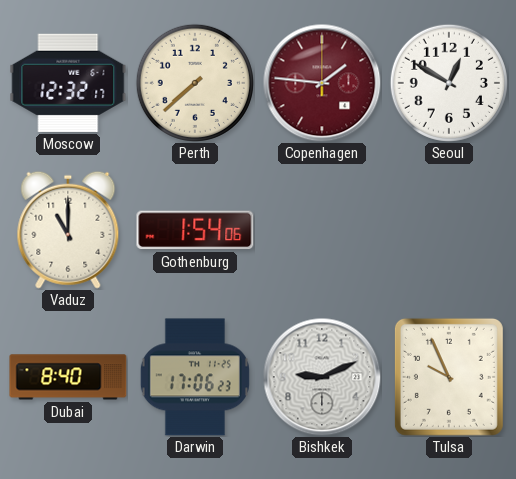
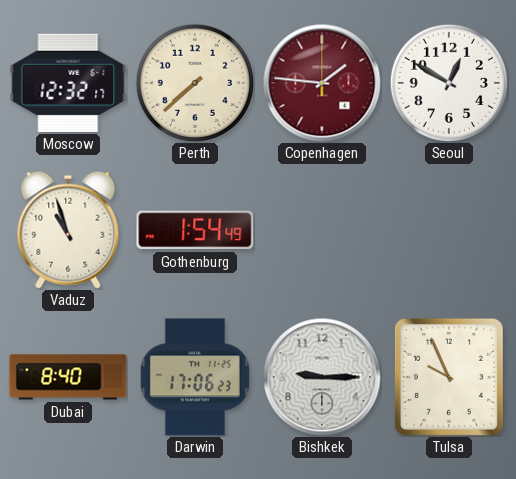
Vaduz: 11:00 -> 10:57
Gothenburg: 1:54:06 -> 1:54:49
Bishkek: 9:11 -> 9:15
